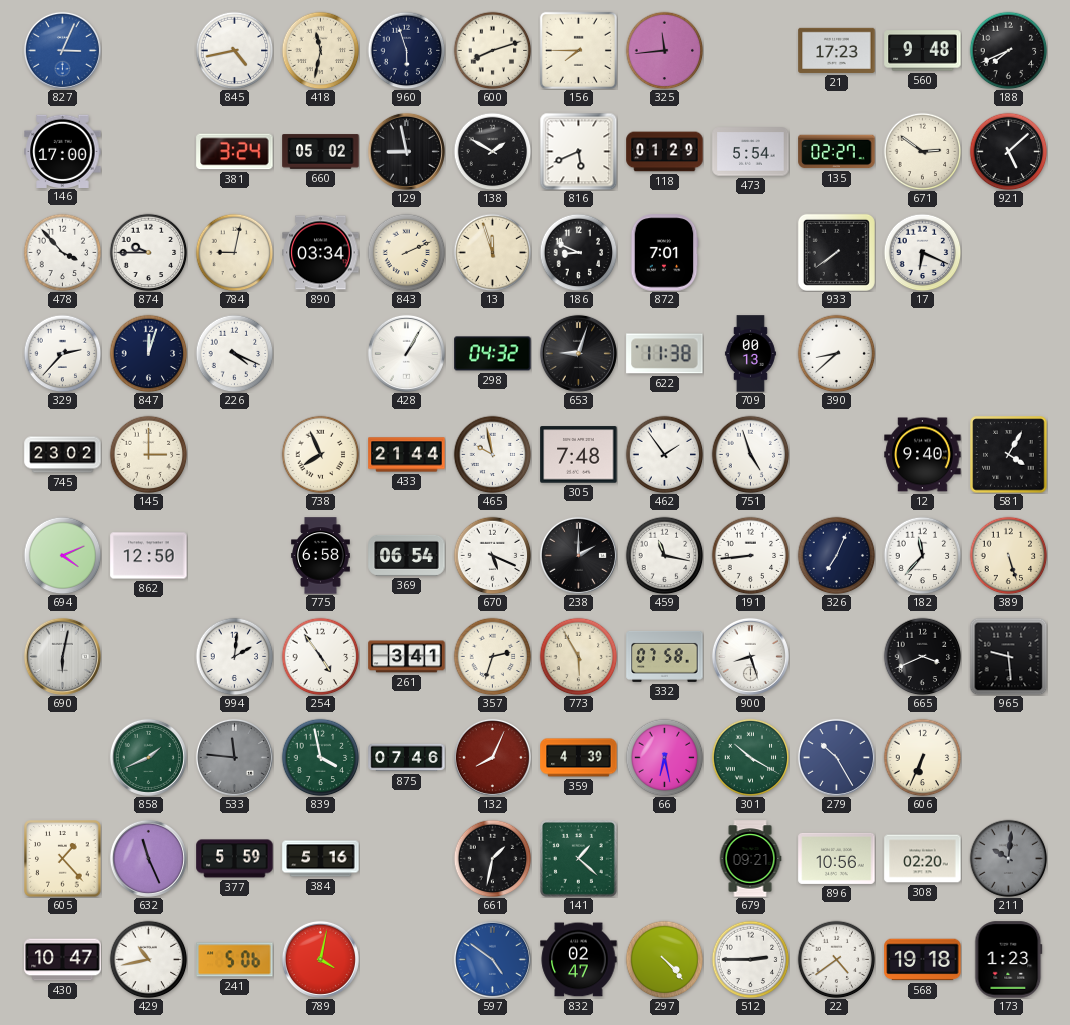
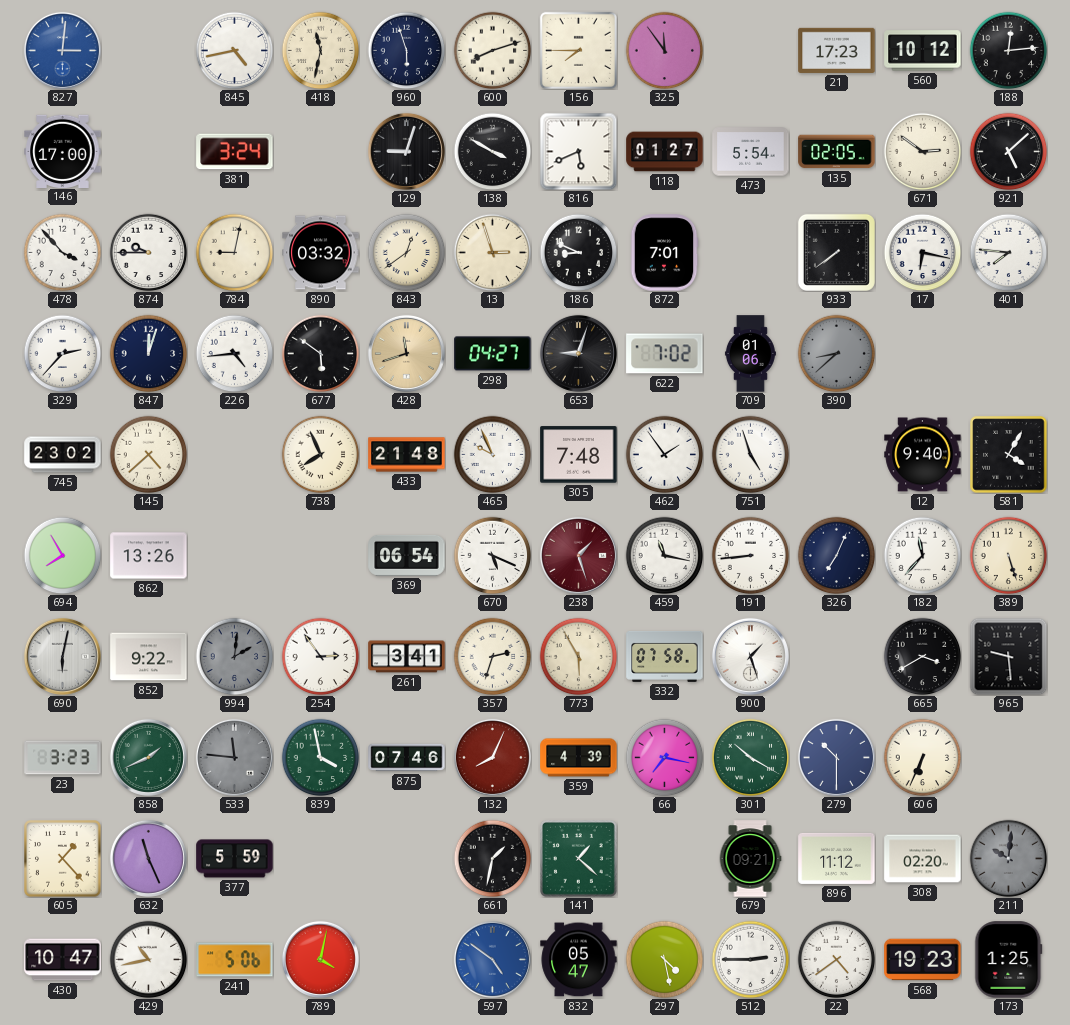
827: 3:04 -> 3:01
325: 11:44 -> 11:54
560: 9:48 -> 10:12
188: 7:41 -> 12:14
660: 05:02 -> none
129: 8:58 -> 9:03
138: 1:50 -> 3:50
118: 01:29 -> 01:27
135: 02:27 -> 02:05
890: 03:34 -> 03:32
843: 2:11 -> 12:39
13: 11:57 -> 2:57
17: 6:19 -> 6:17
401: none -> 7:46
226: 4:19 -> 4:44
677: none -> 5:51
428: 1:05 -> 11:42
428 dial: white -> champagne
298: 04:32 -> 04:27
622: 11:38 -> 7:02
709: 00:13 -> 01:06
390 dial: white -> grey
145: 3:00 -> 4:38
433: 21:44 -> 21:48
465: 9:58 -> 9:56
694: 4:11 -> 7:55
862: 12:50 -> 13:26
775: 6:58 -> none
238: 2:00 -> 1:27
238 dial: black -> burgundy
852: none -> 9:22
994 dial: white -> grey
254: 4:54 -> 2:54
900: 8:27 -> 1:27
665: 3:41 -> 3:40
23: none -> 3:23
66: 6:28 -> 7:17
279: 10:25 -> 10:30
384: 5:16 -> none
896: 10:56 -> 11:12
832: 02:47 -> 05:47
297: 4:23 -> 4:28
568: 19:18 -> 19:23
173: 1:23 -> 1:25
